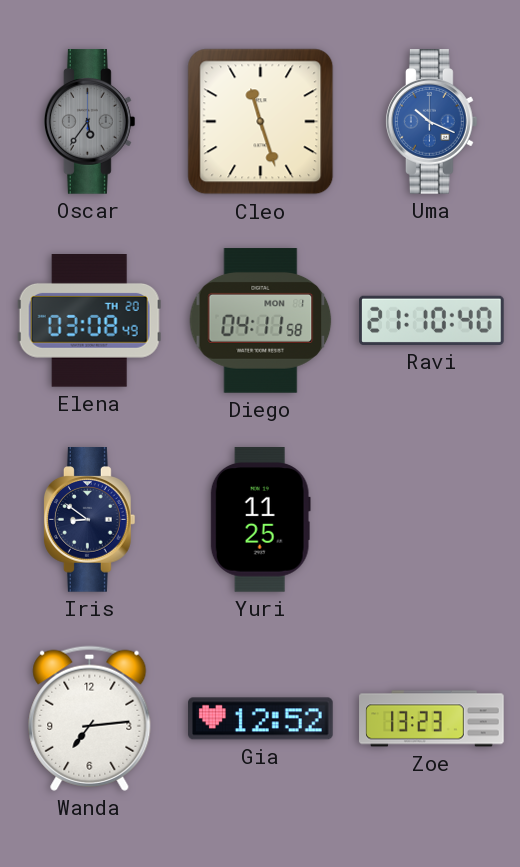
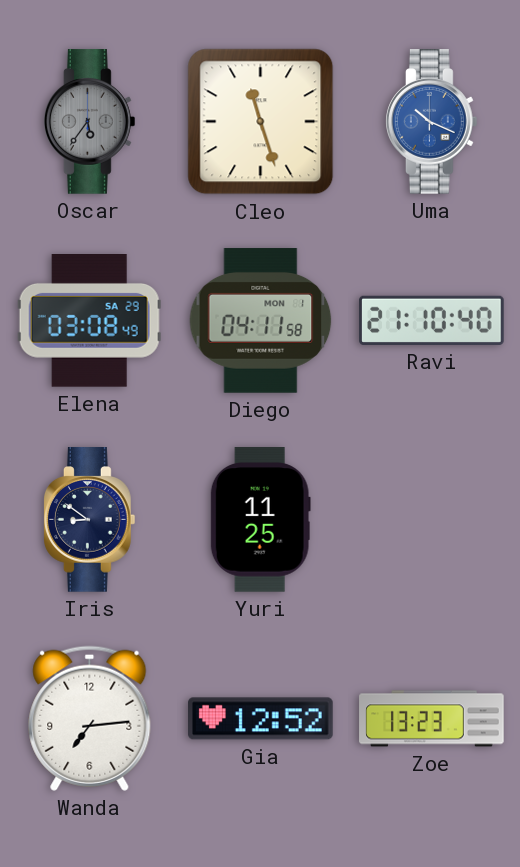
Elena date: TH 20 -> SA 29
